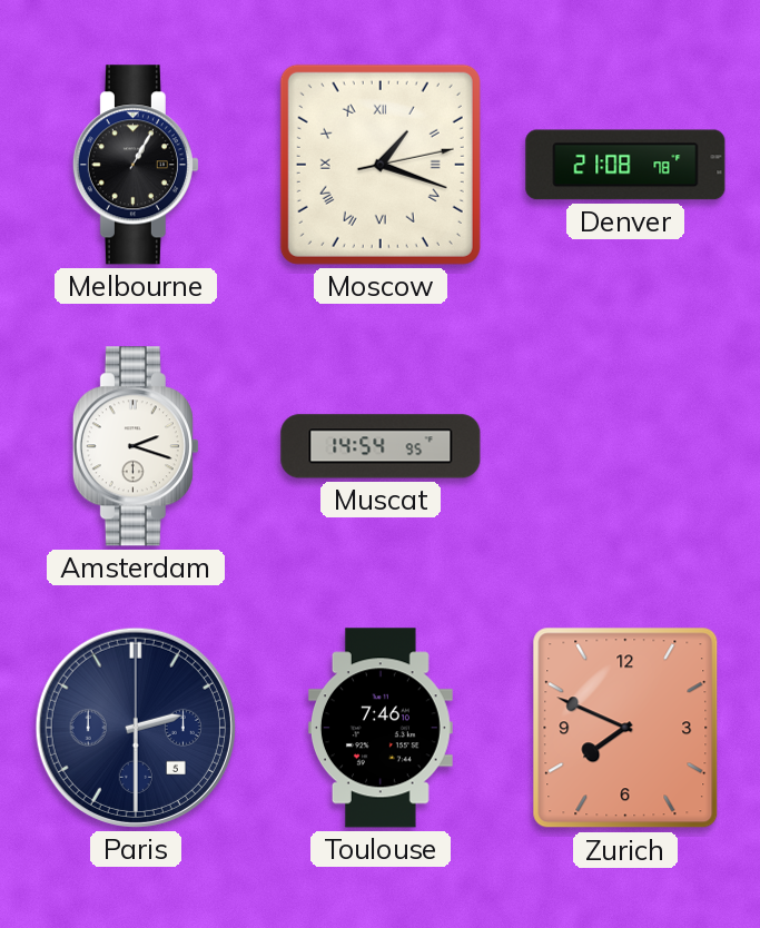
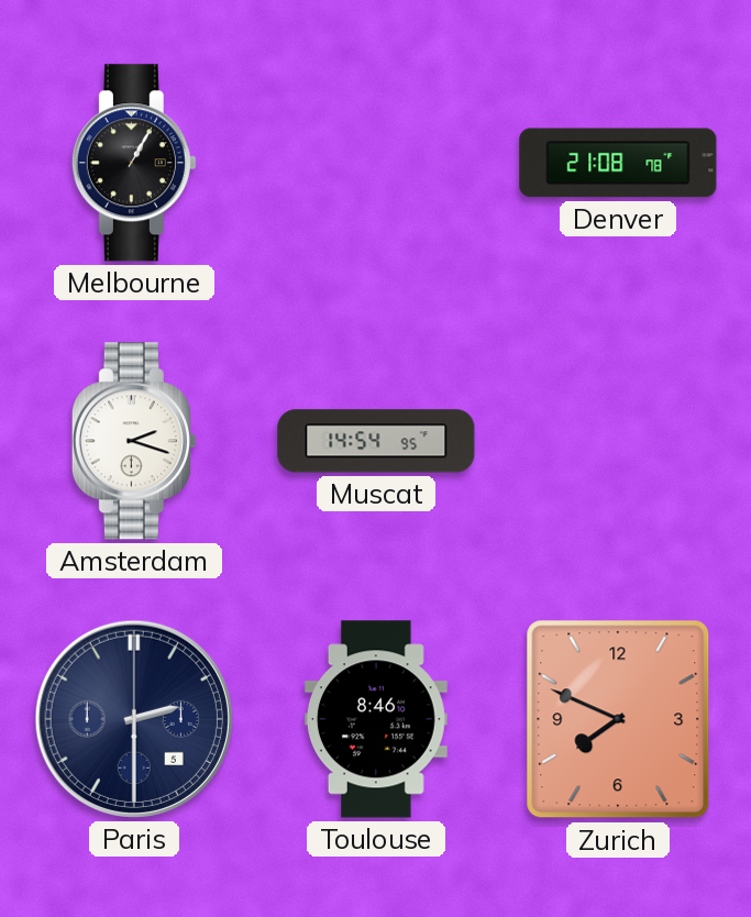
Moscow: 1:18 -> none
Toulouse: 7:46 -> 8:46
